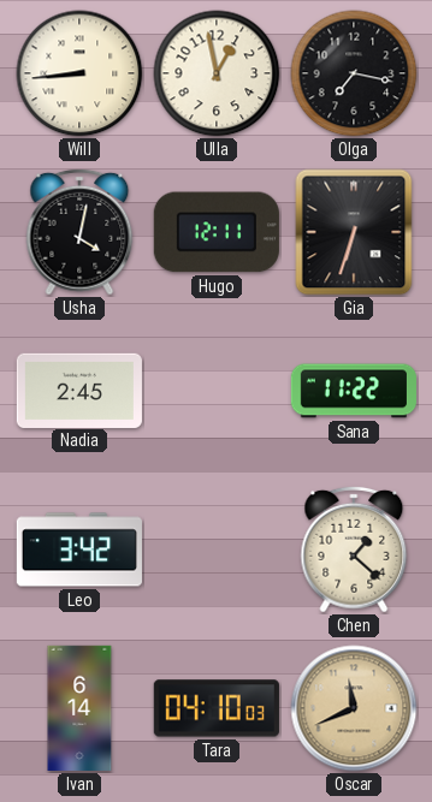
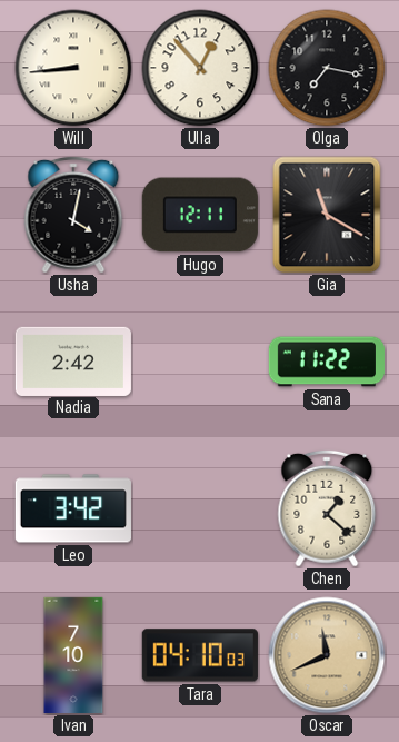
Ulla: 12:58 -> 12:53
Gia: 6:33 -> 11:20
Nadia: 2:45 -> 2:42
Ivan: 6:14 -> 7:10
